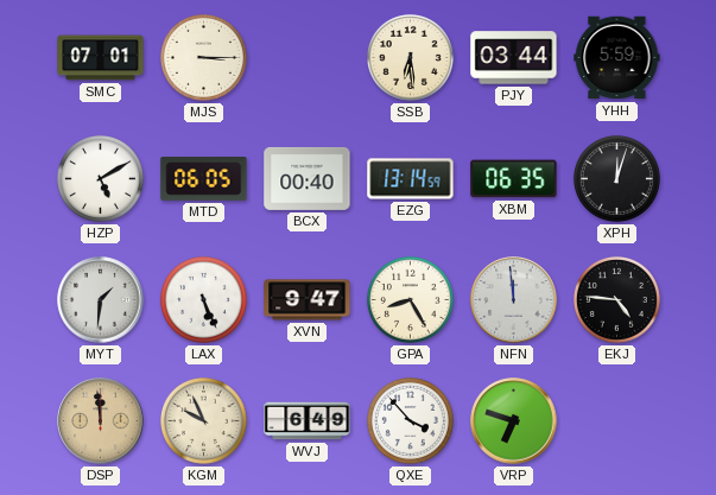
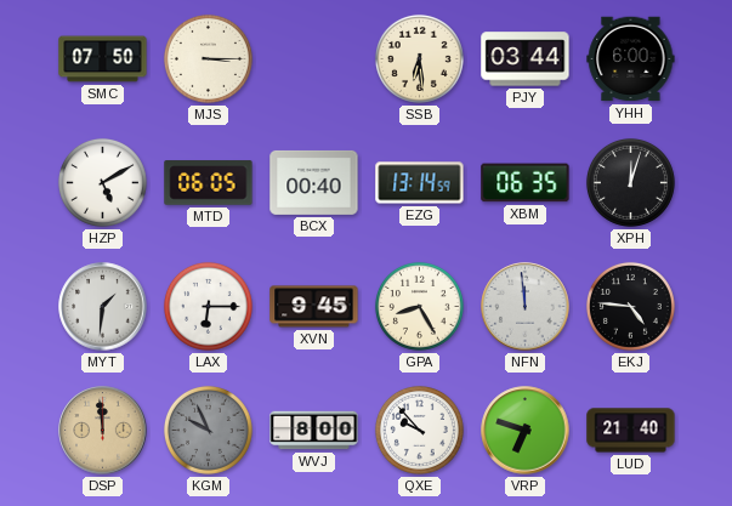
SMC: 07:01 -> 07:50
YHH: 5:59 -> 6:00
LAX: 5:26 -> 6:15
XVN: 9:47 -> 9:45
KGM dial: cream -> grey
WVJ: 6:49 -> 8:00
QXE: 3:53 -> 9:53
LUD: none -> 21:40
